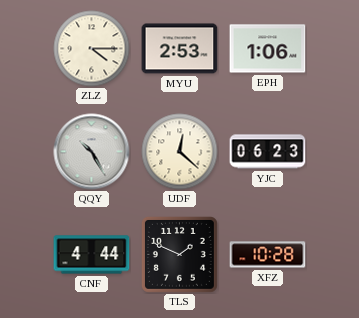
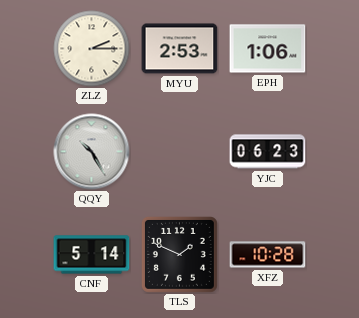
ZLZ: 4:15 -> 2:15
UDF: 12:22 -> none
CNF: 4:44 -> 5:14
